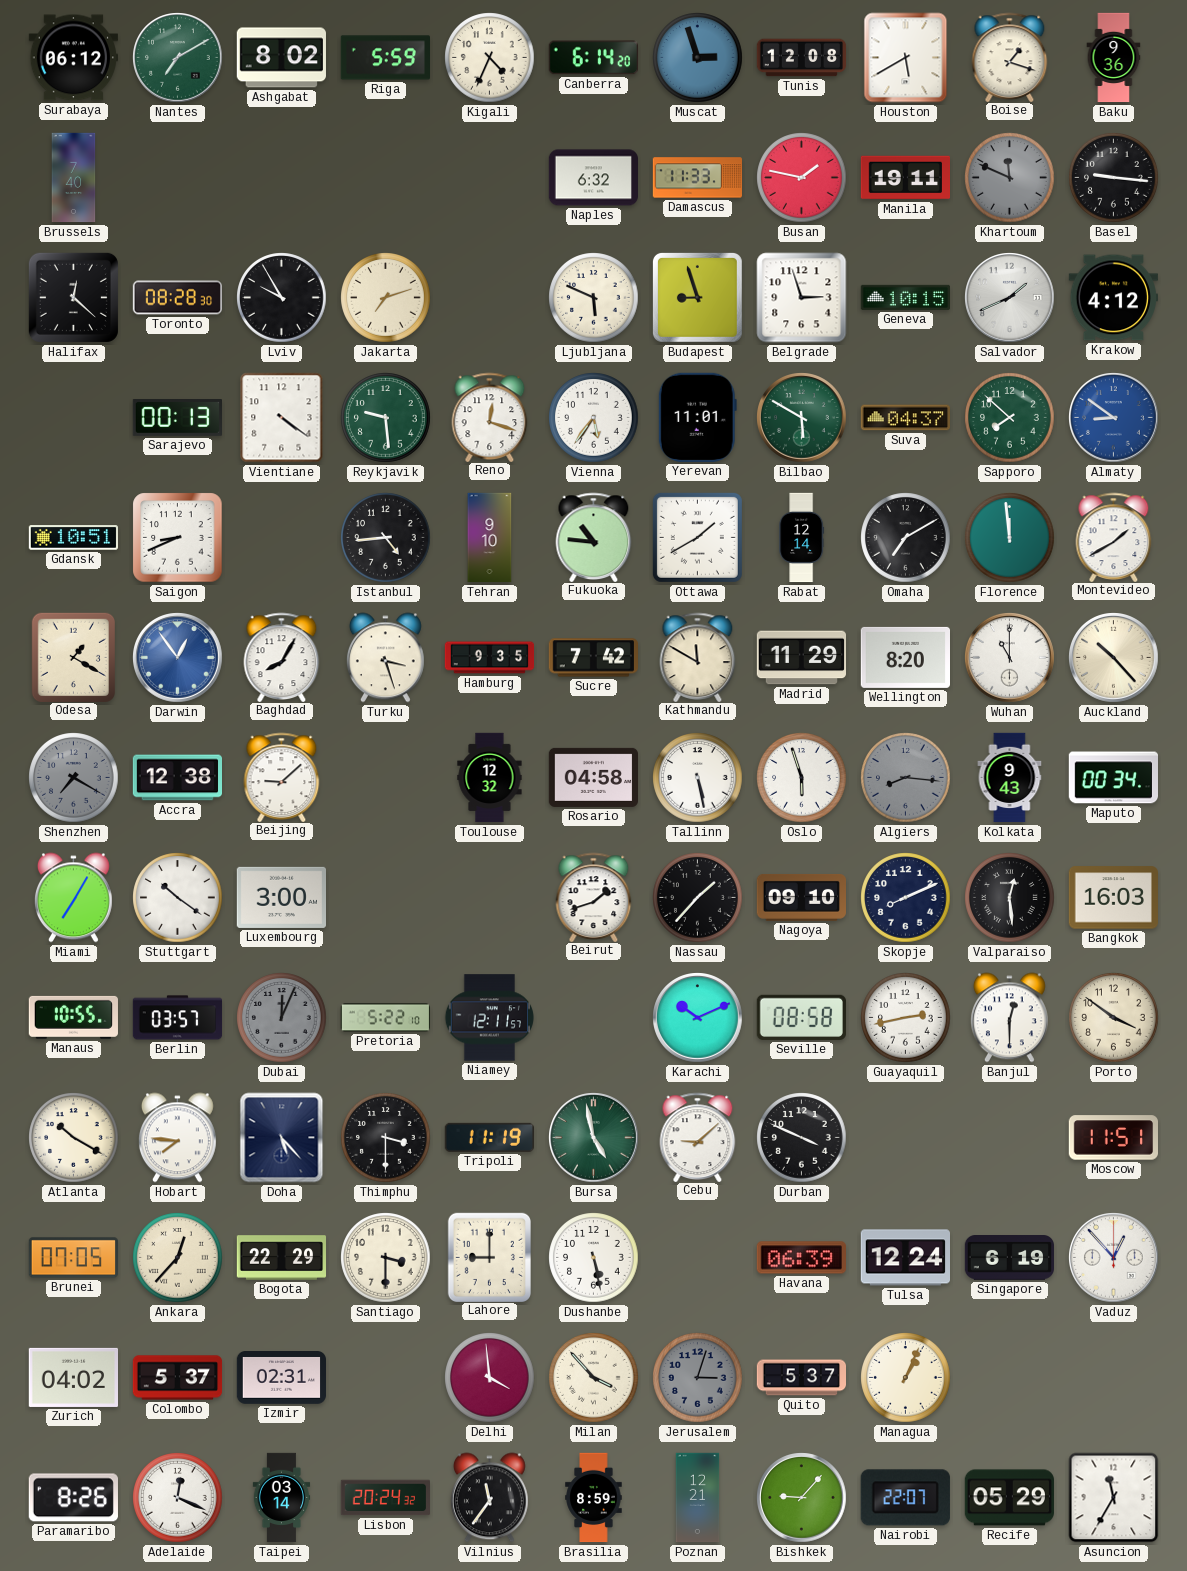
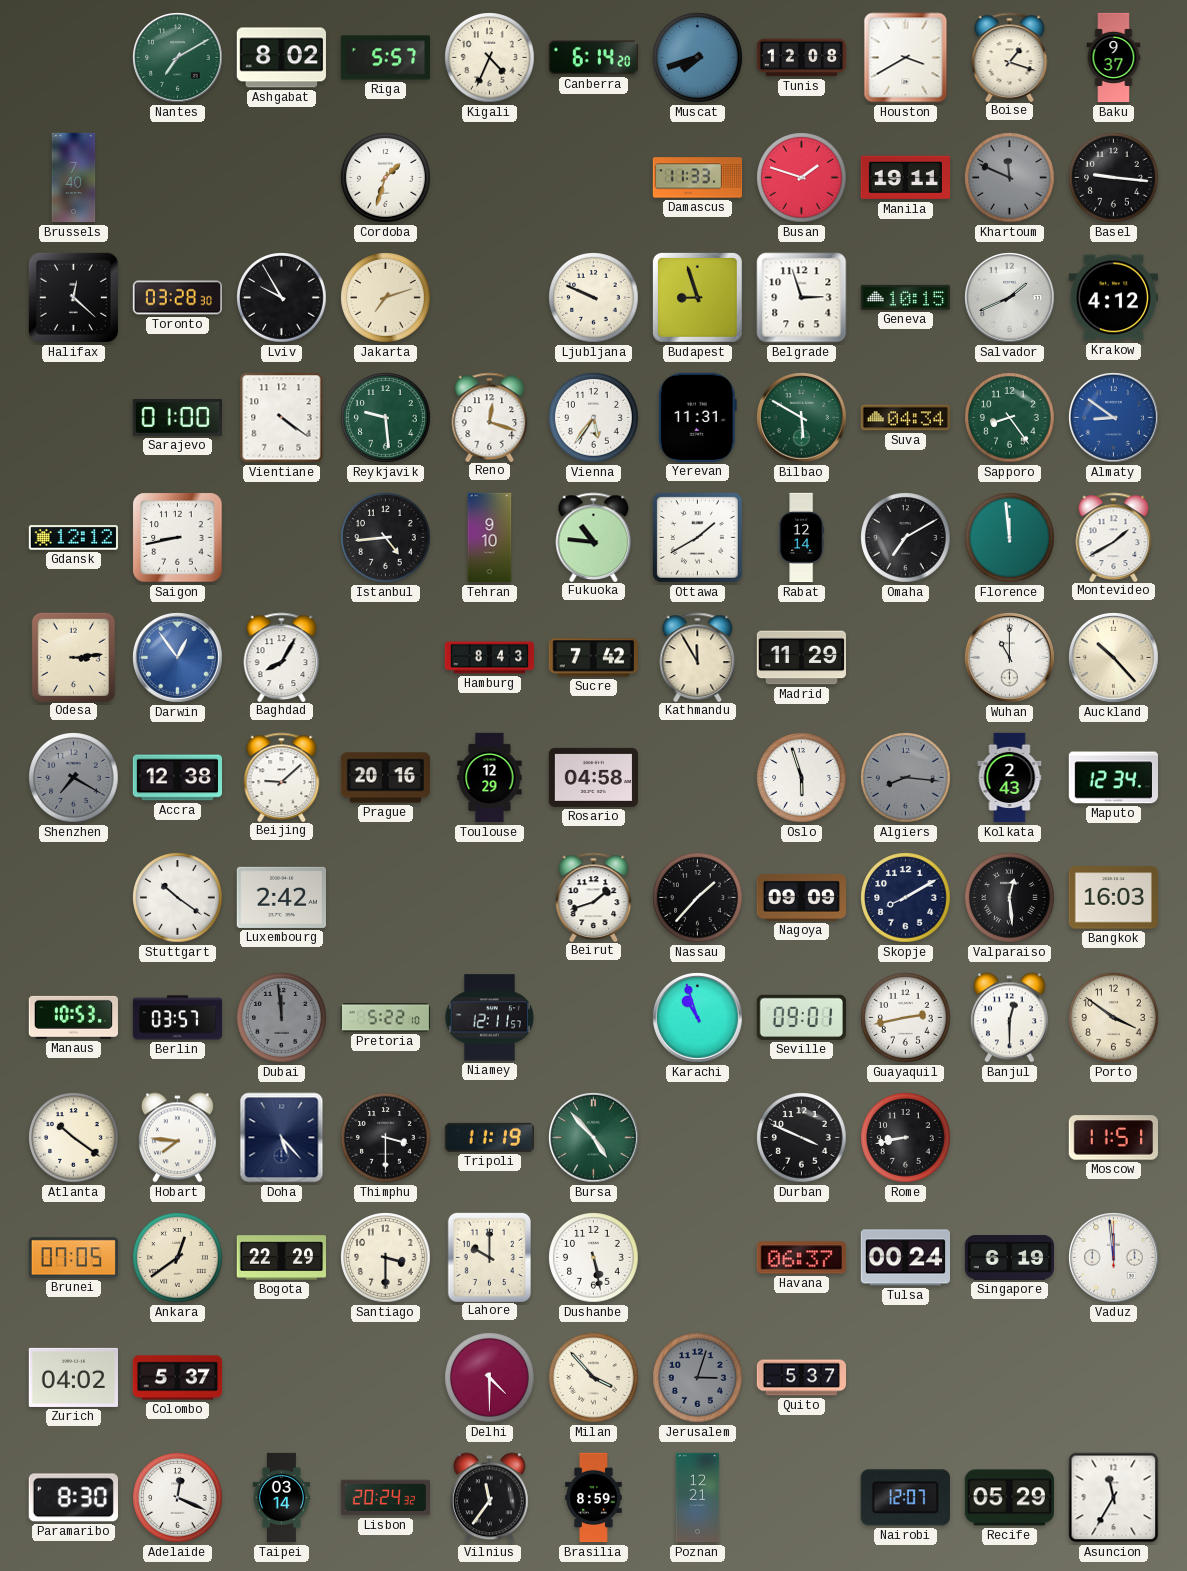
Surabaya: 06:12 -> none
Riga: 5:59 -> 5:57
Muscat: 2:57 -> 7:42
Houston: 5:40 -> 3:40
Baku: 9:36 -> 9:37
Cordoba: none -> 1:33
Naples: 6:32 -> none
Busan: 1:47 -> 1:48
Toronto: 08:28 -> 03:28
Ljubljana: 5:49 -> 9:49
Sarajevo: 00:13 -> 01:00
Yerevan: 11:01 -> 11:31
Suva: 04:37 -> 04:34
Sapporo: 7:52 -> 8:24
Gdansk: 10:51 -> 12:12
Saigon: 8:41 -> 8:43
Odesa: 1:20 -> 3:14
Turku: 3:27 -> none
Hamburg: 9:35 -> 8:43
Kathmandu: 11:50 -> 11:55
Wellington: 8:20 -> none
Prague: none -> 20:16
Toulouse: 12:32 -> 12:29
Tallinn: 5:28 -> none
Kolkata: 9:43 -> 2:43
Maputo: 00:34 -> 12:34
Miami: 7:05 -> none
Luxembourg: 3:00 -> 2:42
Nagoya: 09:10 -> 09:09
Skopje: 8:11 -> 8:10
Manaus: 10:55 -> 10:53
Dubai: 12:04 -> 11:59
Karachi: 10:11 -> 10:57
Seville: 08:58 -> 09:01
Atlanta: 10:20 -> 10:21
Bursa: 4:58 -> 4:53
Cebu: 9:08 -> none
Rome: none -> 8:43
Ankara: 12:37 -> 12:39
Lahore: 9:00 -> 10:00
Havana: 06:39 -> 06:37
Tulsa: 12:24 -> 00:24
Vaduz: 12:53 -> 11:59
Izmir: 02:31 -> none
Delhi: 3:59 -> 4:30
Managua: 1:04 -> none
Paramaribo: 8:26 -> 8:30
Bishkek: 9:07 -> none
Nairobi: 22:07 -> 12:07
